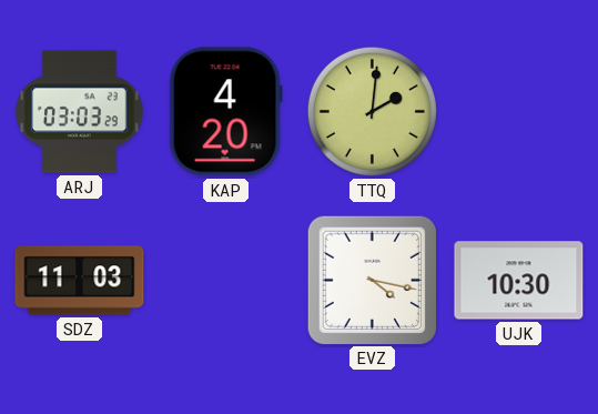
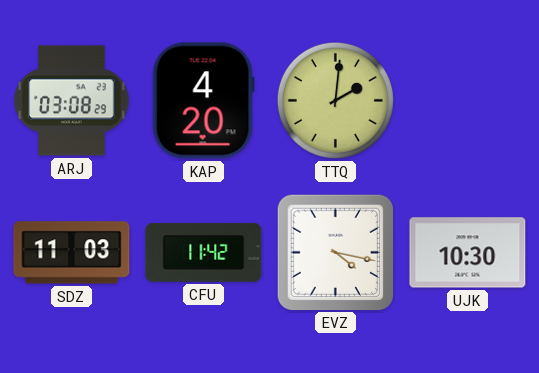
ARJ: 03:03 -> 03:08
CFU: none -> 11:42
